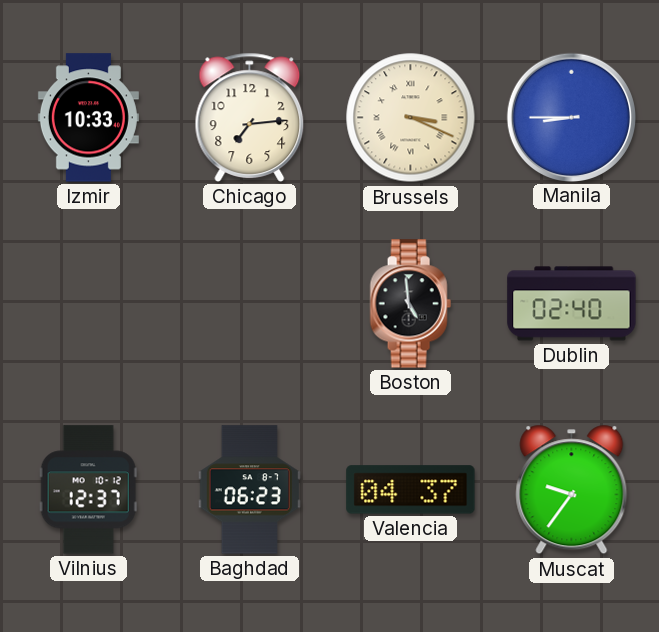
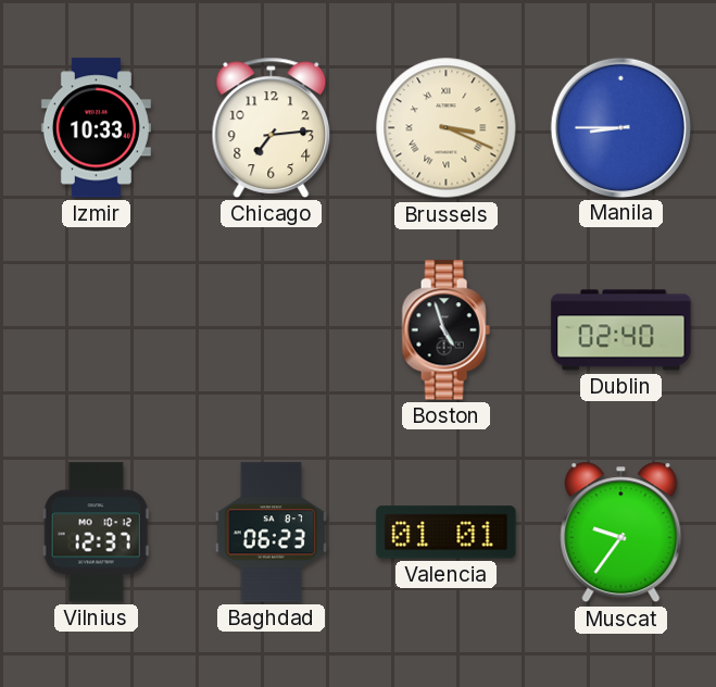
Boston: 4:59 -> 4:57
Valencia: 04:37 -> 01:01
